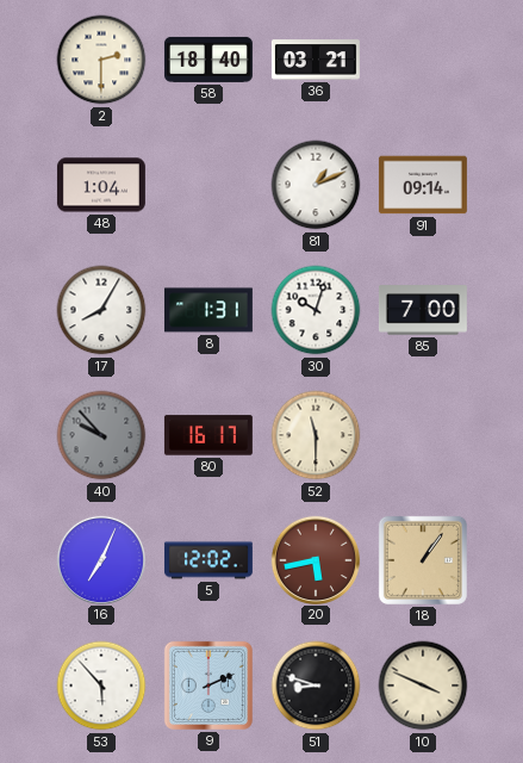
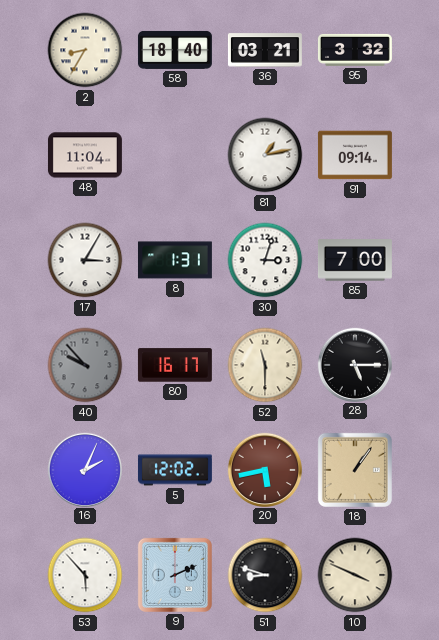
2: 2:30 -> 8:35
95: none -> 3:32
48: 1:04 -> 11:04
81: 1:11 -> 1:13
17: 8:05 -> 3:05
30: 10:03 -> 3:03
28: none -> 5:15
16: 7:04 -> 2:04
